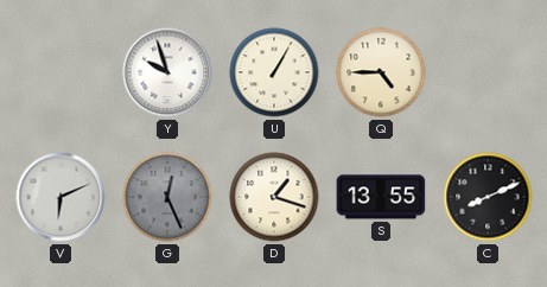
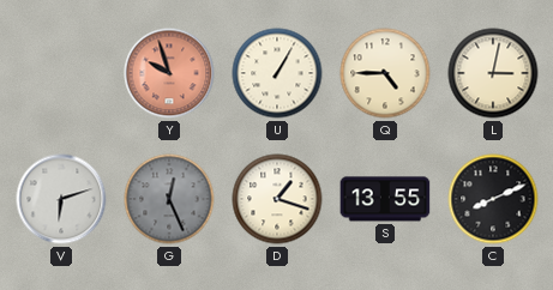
Y dial: white -> salmon
L: none -> 3:02
V: 6:11 -> 6:12
